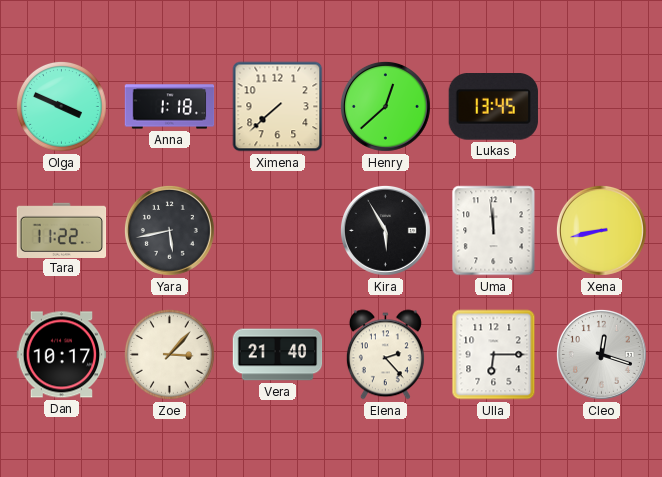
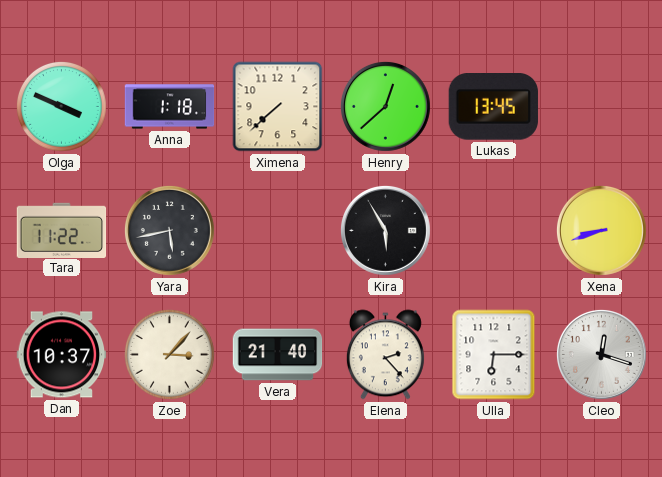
Uma: 11:59 -> none
Xena: 8:43 -> 8:42
Dan: 10:17 -> 10:37
